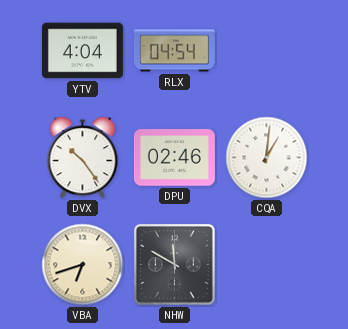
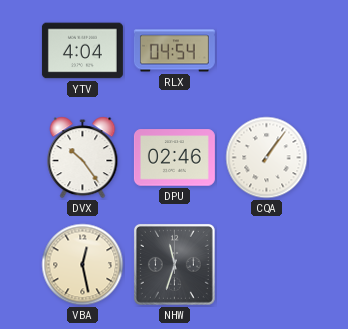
CQA: 1:01 -> 1:06
VBA: 6:42 -> 12:28
NHW: 11:50 -> 11:33
